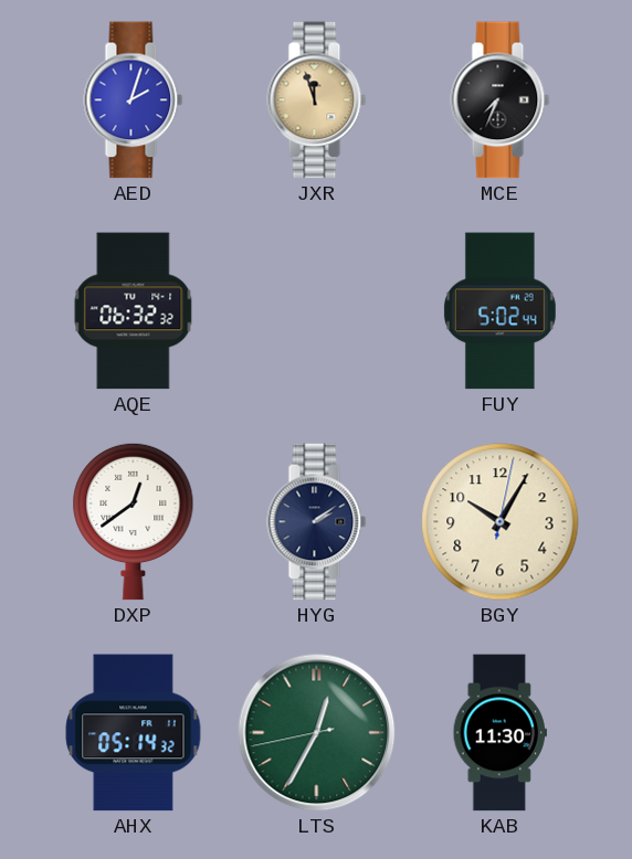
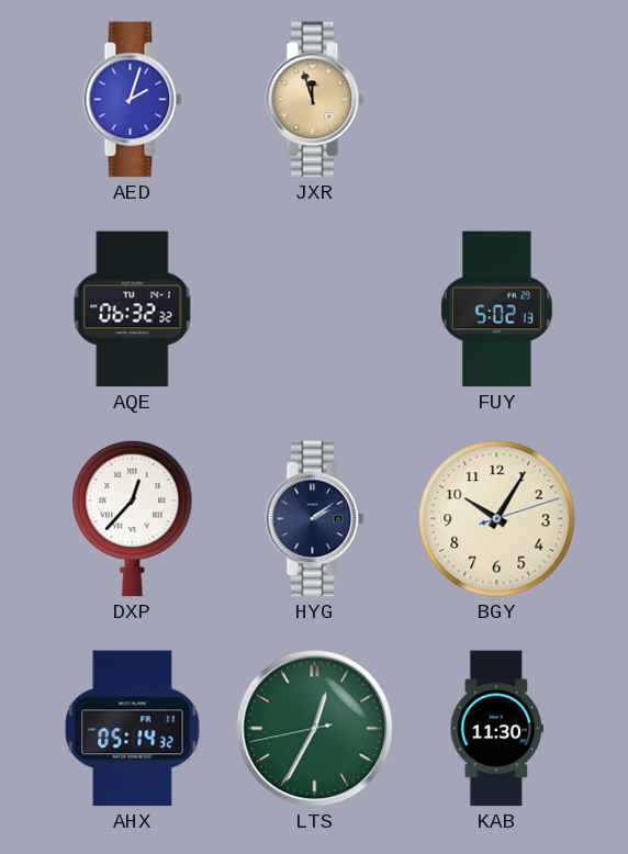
MCE: 7:34 -> none
FUY: 5:02:44 -> 5:02:13
DXP: 12:39 -> 12:37
BGY: 10:05:02 -> 10:05:12
